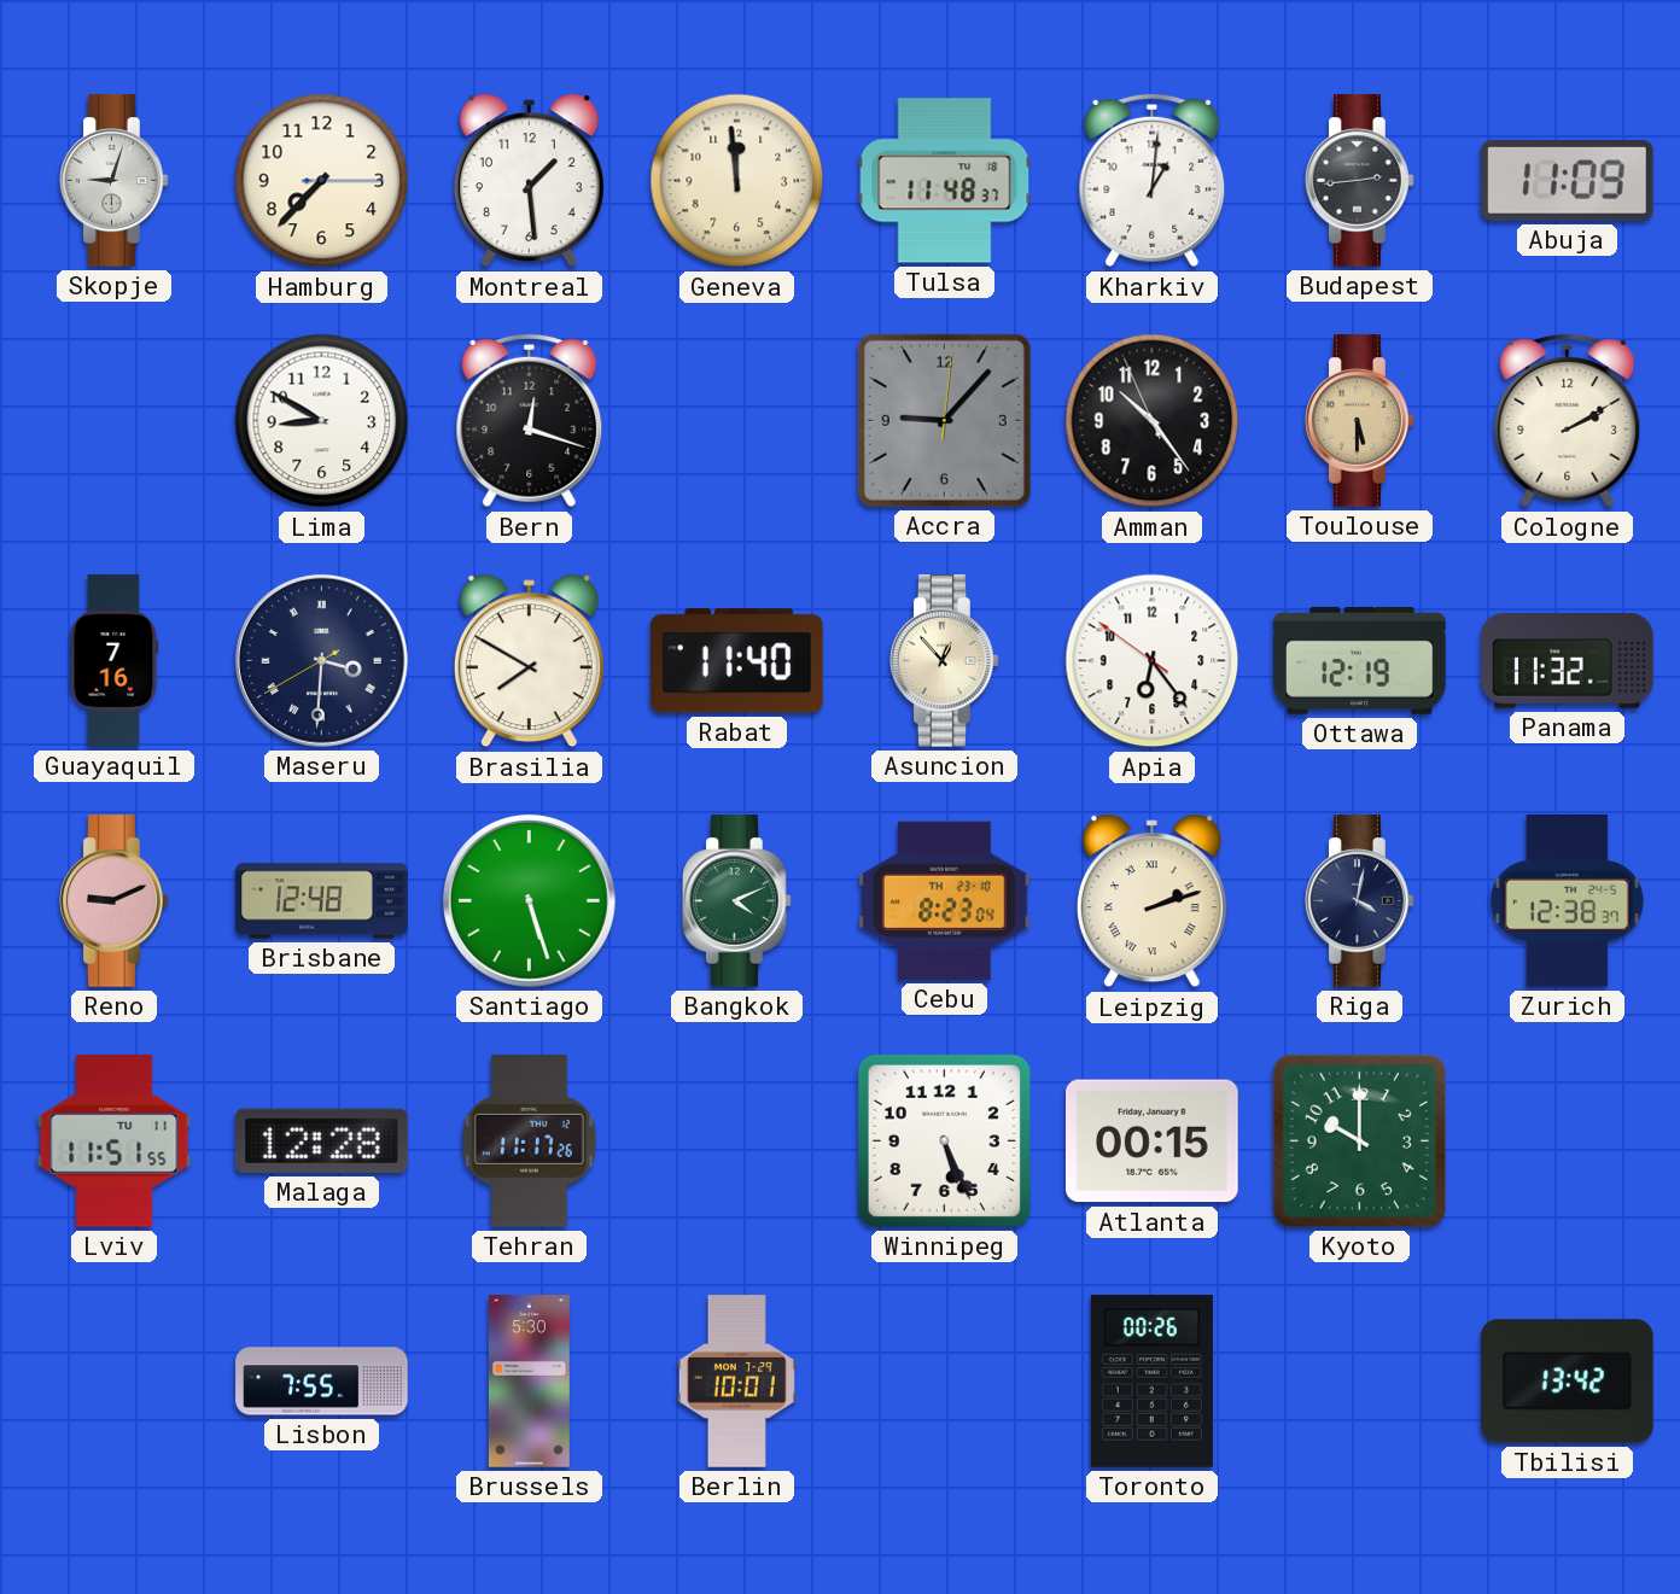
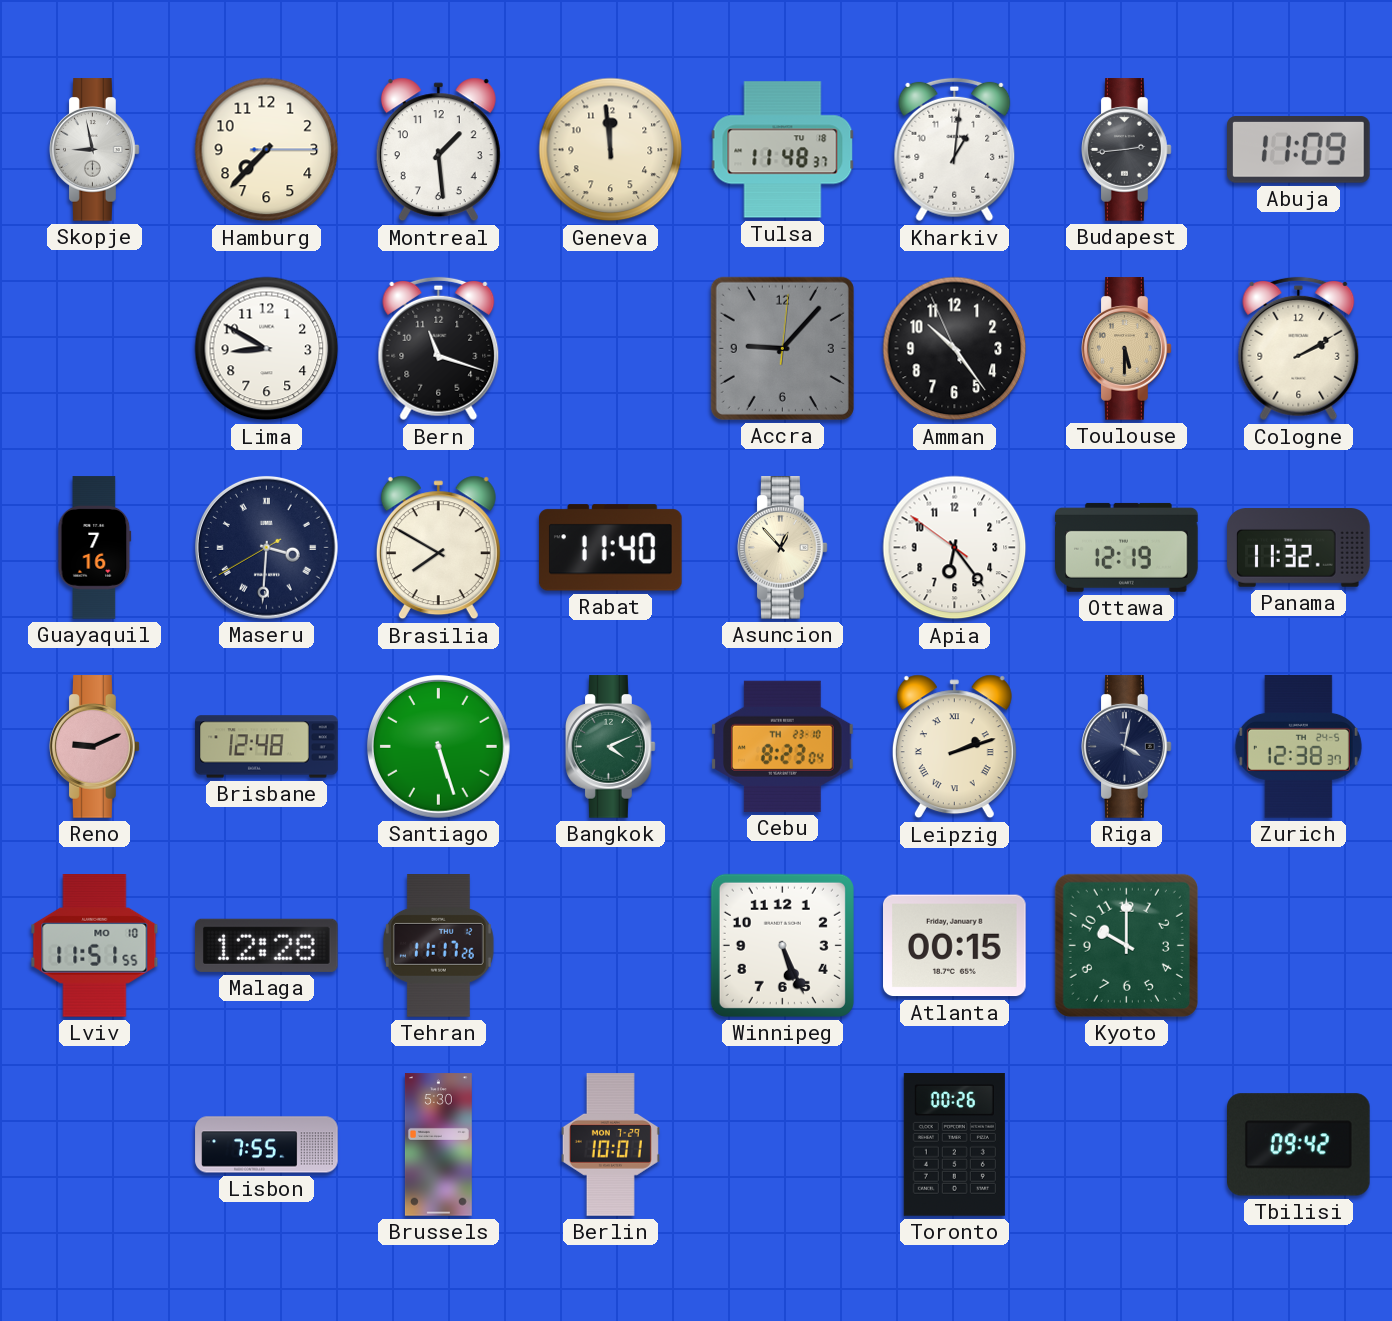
Skopje: 9:03 -> 8:58
Bern: 12:18 -> 11:18
Lviv date: TU 11 -> MO 10
Tbilisi: 13:42 -> 09:42
